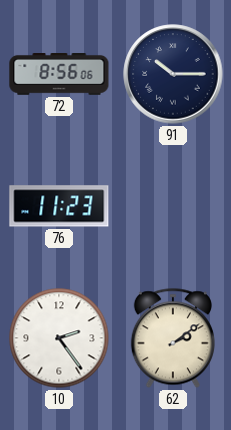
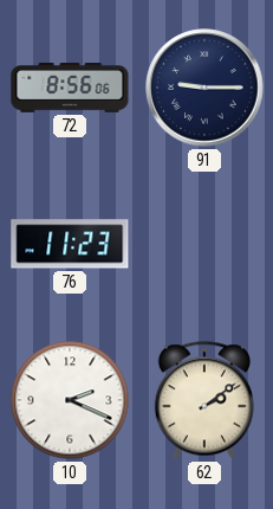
91: 10:15 -> 9:15
10: 2:24 -> 2:19
